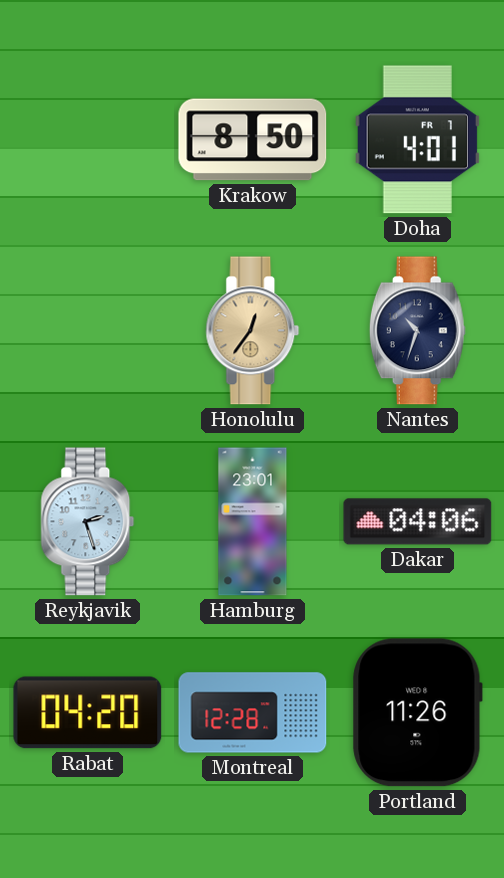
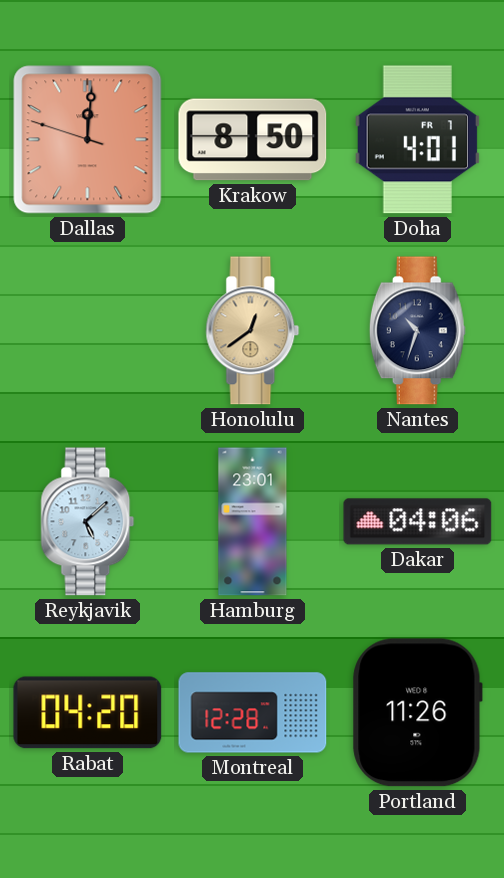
Dallas: none -> 12:00
Honolulu: 12:36 -> 12:39
Reykjavik: 2:27 -> 5:08
